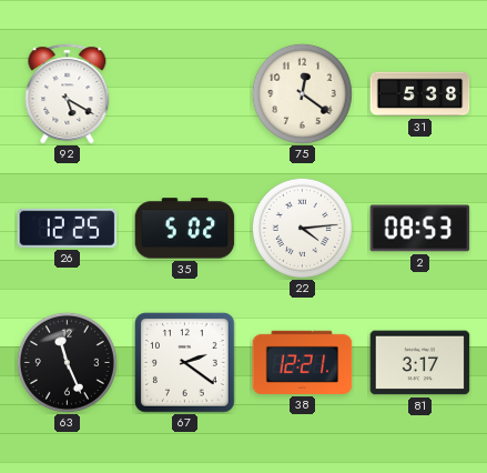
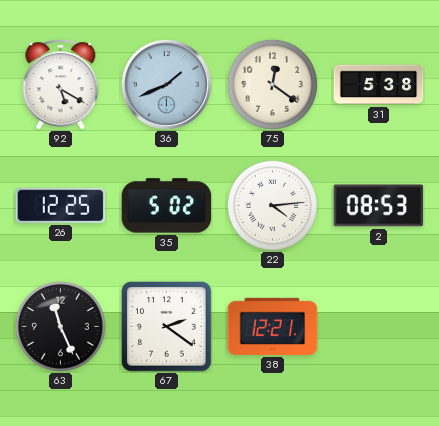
36: none -> 1:41
81: 3:17 -> none
